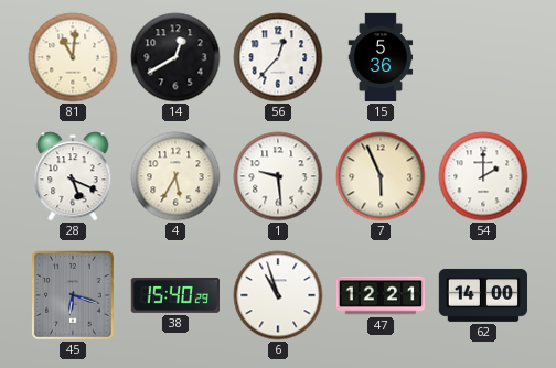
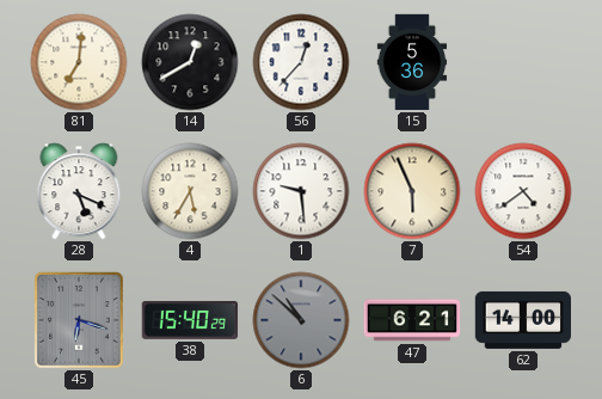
81: 11:01 -> 7:01
54: 2:00 -> 4:39
6: 10:57 -> 10:52
6 dial: white -> grey
47: 12:21 -> 6:21
